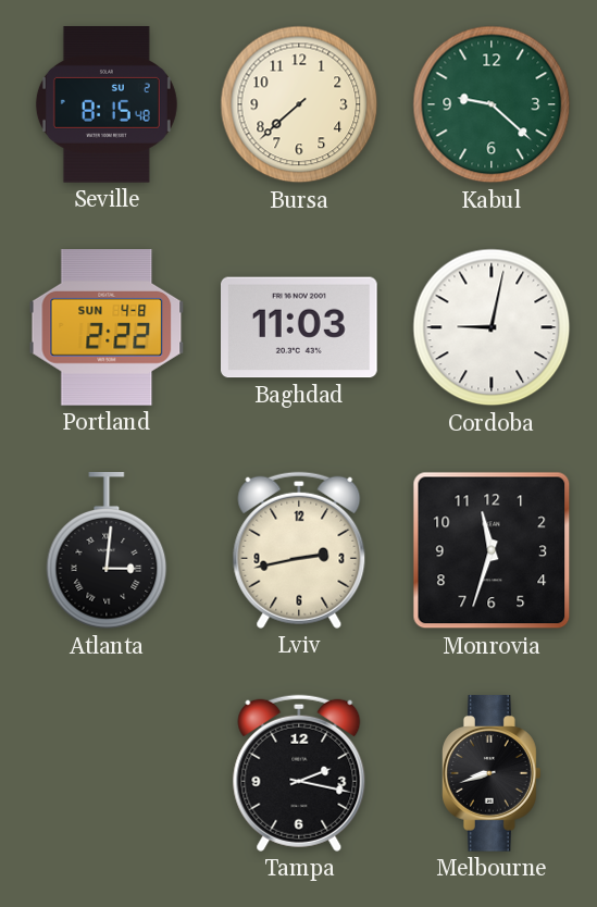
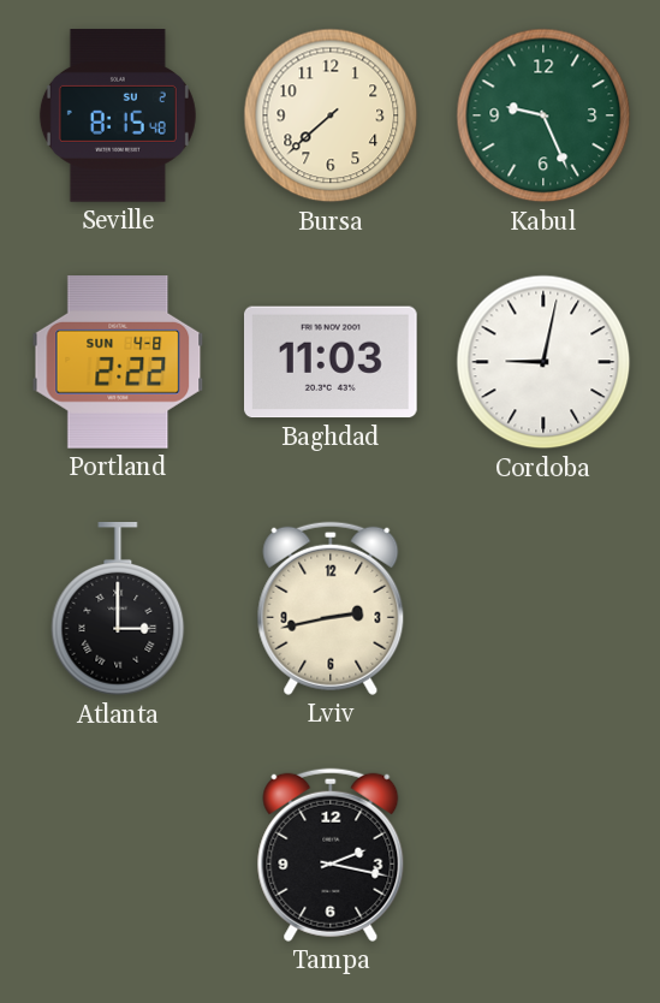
Kabul: 9:22 -> 9:26
Atlanta: 3:01 -> 3:00
Monrovia: 11:33 -> none
Melbourne: 8:42 -> none
